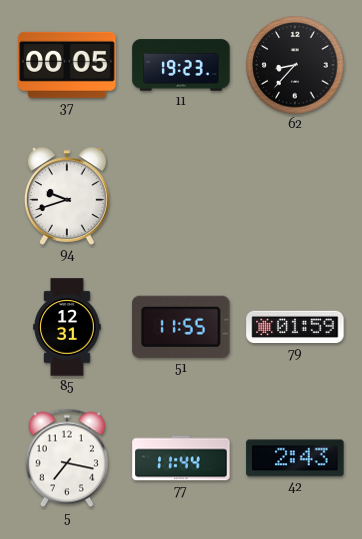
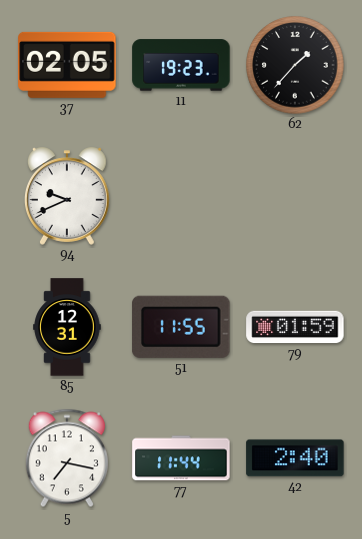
37: 00:05 -> 02:05
62: 8:37 -> 1:37
94: 9:42 -> 9:41
42: 2:43 -> 2:40
